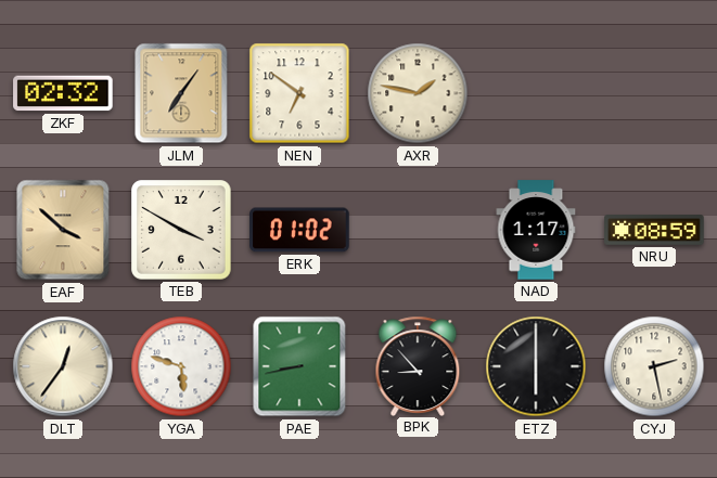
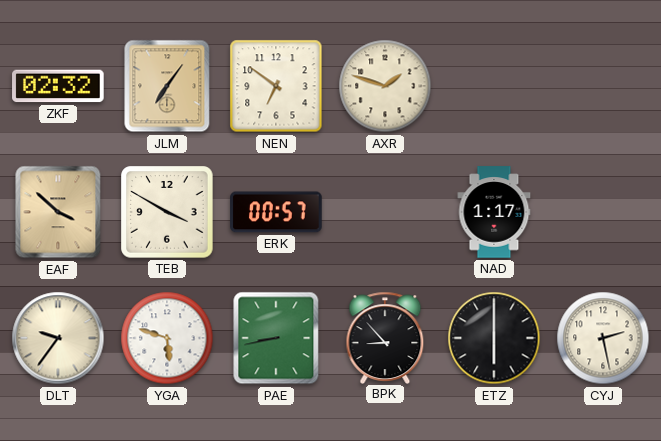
AXR: 1:47 -> 1:48
ERK: 01:02 -> 00:57
NRU: 08:59 -> none
DLT: 12:36 -> 9:36
